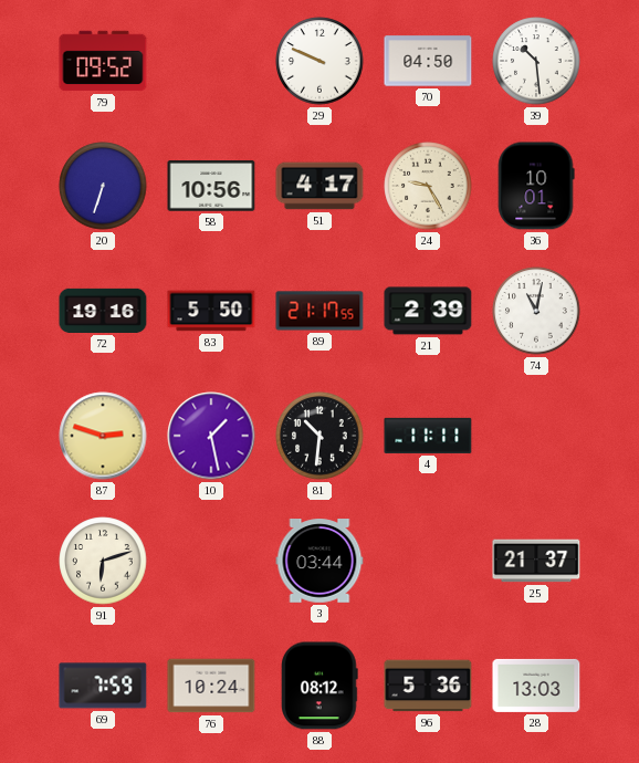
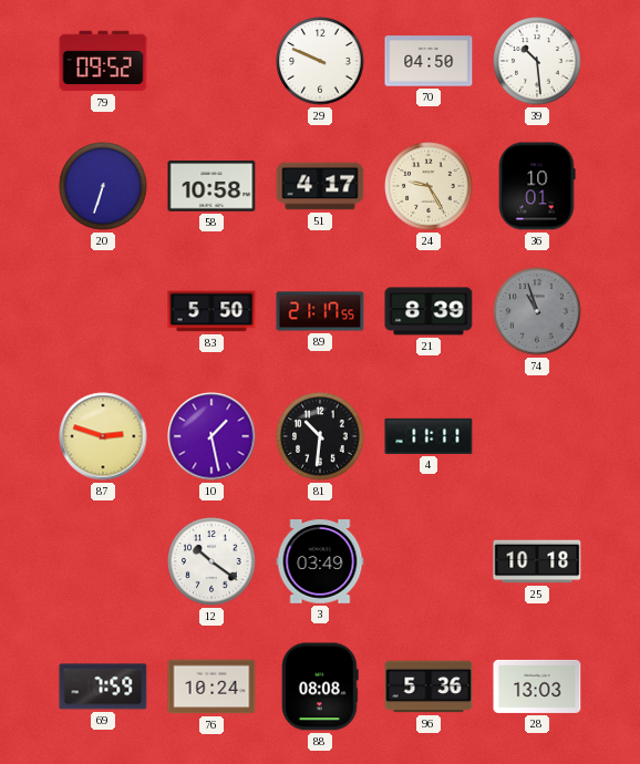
58: 10:56 -> 10:58
72: 19:16 -> none
21: 2:39 -> 8:39
74: 11:02 -> 10:57
74 dial: white -> grey
91: 6:12 -> none
12: none -> 10:21
3: 03:44 -> 03:49
25: 21:37 -> 10:18
88: 08:12 -> 08:08
